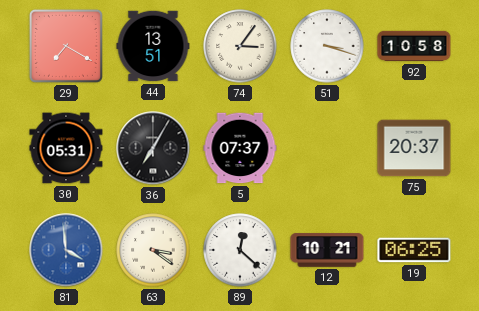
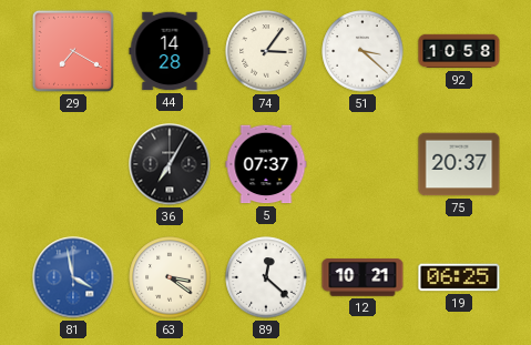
44: 13:51 -> 14:28
51: 3:18 -> 3:22
30: 05:31 -> none
81: 3:59 -> 3:58
